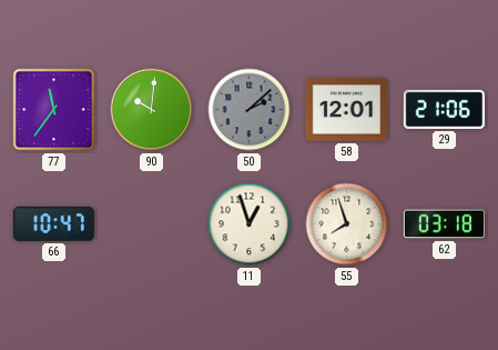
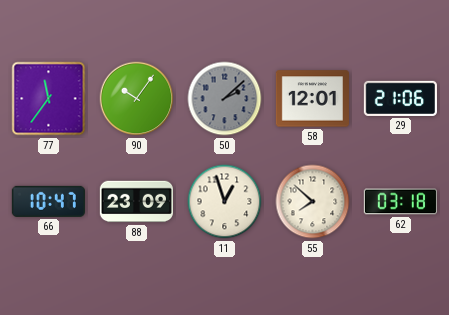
90: 10:01 -> 10:06
88: none -> 23:09
55: 7:57 -> 7:52
